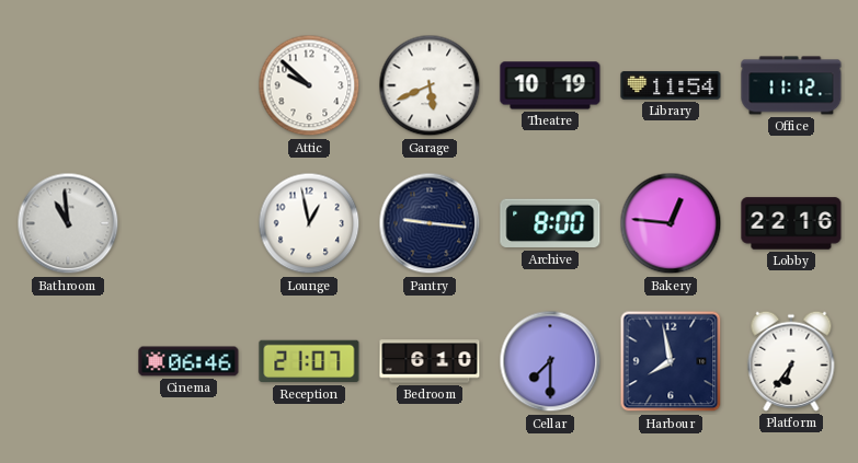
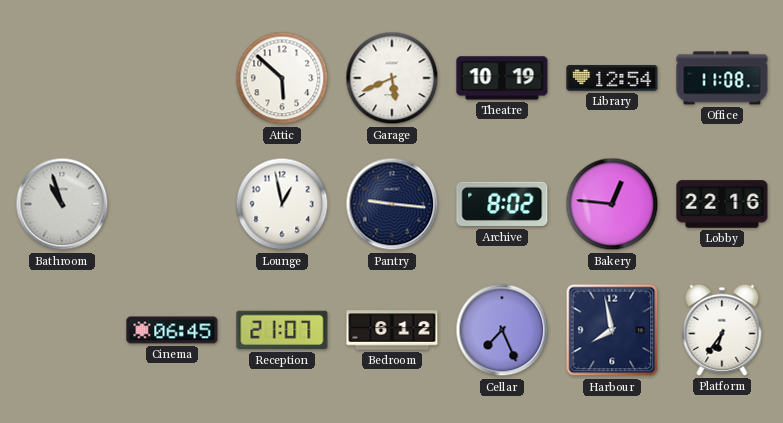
Attic: 9:52 -> 5:52
Library: 11:54 -> 12:54
Office: 11:12 -> 11:08
Bathroom: 10:59 -> 10:57
Archive: 8:00 -> 8:02
Cinema: 06:46 -> 06:45
Bedroom: 6:10 -> 6:12
Cellar: 7:30 -> 7:26
